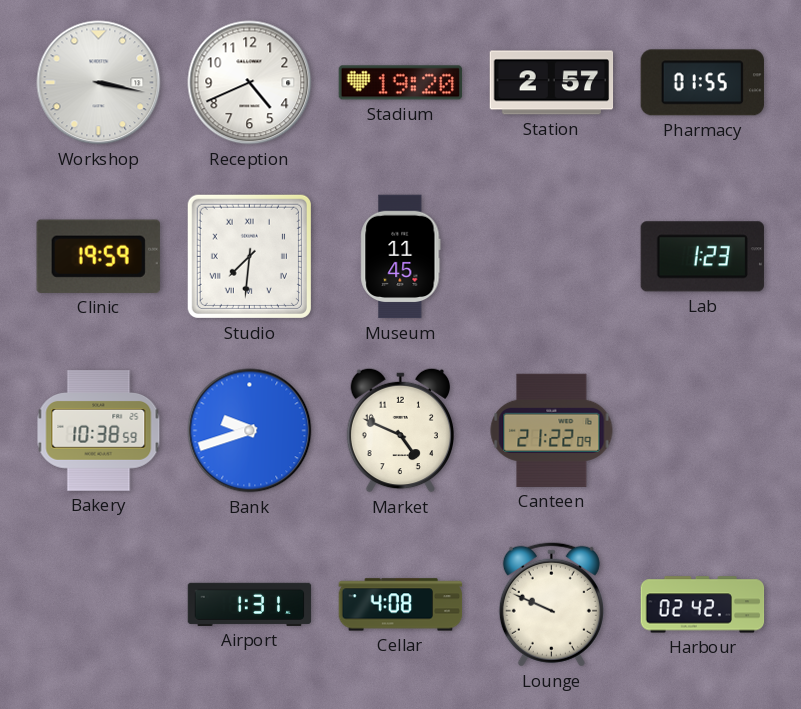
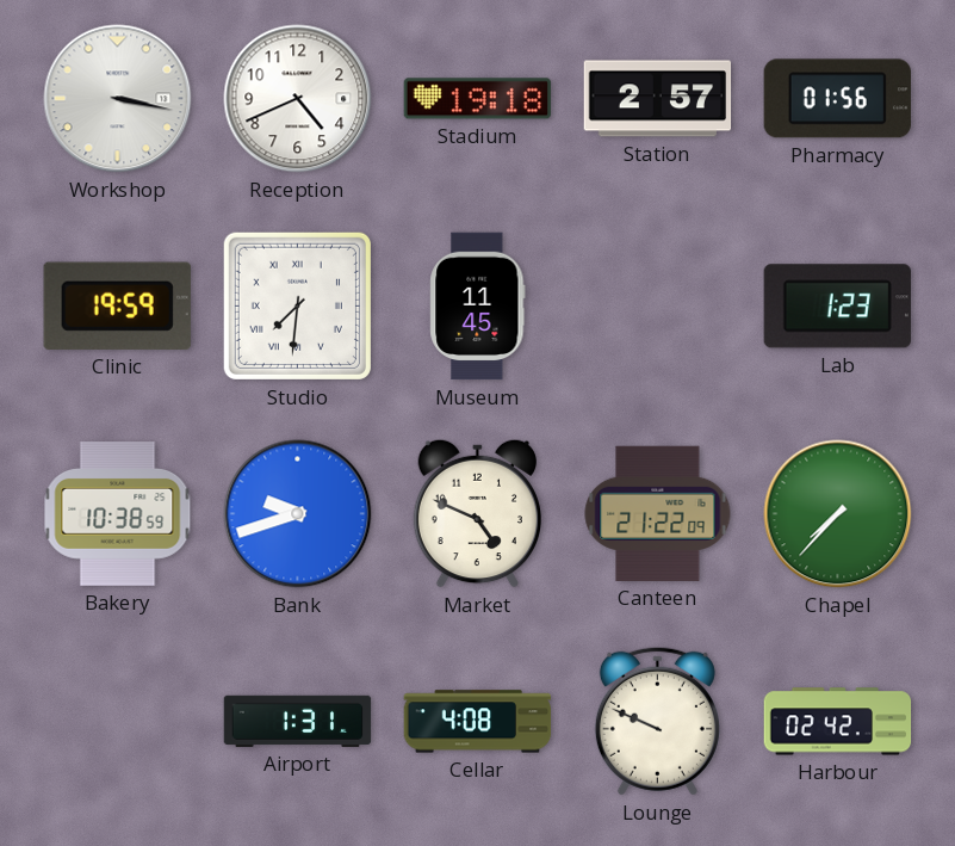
Stadium: 19:20 -> 19:18
Pharmacy: 01:55 -> 01:56
Chapel: none -> 7:37
